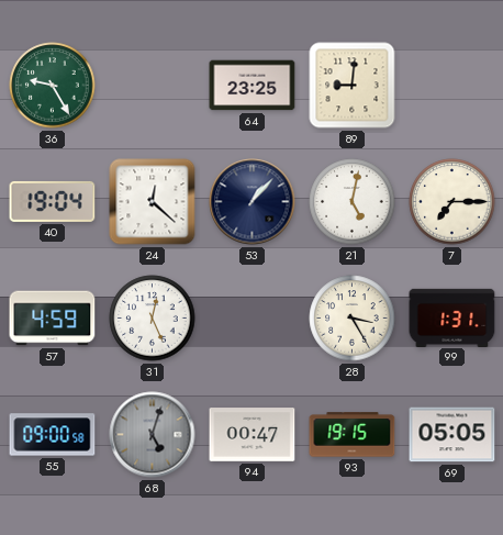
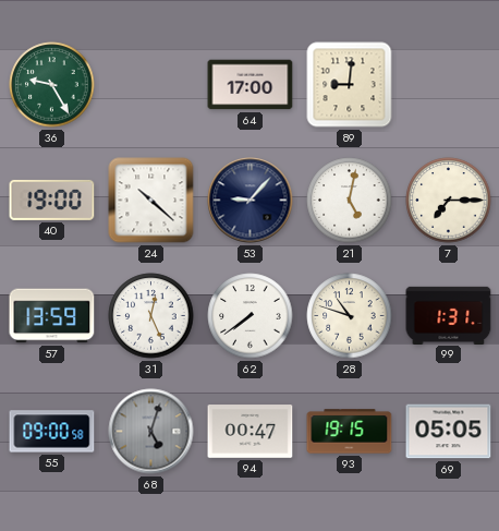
64: 23:25 -> 17:00
40: 19:04 -> 19:00
24: 12:22 -> 10:22
53: 1:07 -> 9:07
57: 4:59 -> 13:59
62: none -> 7:39
28: 3:25 -> 10:48
